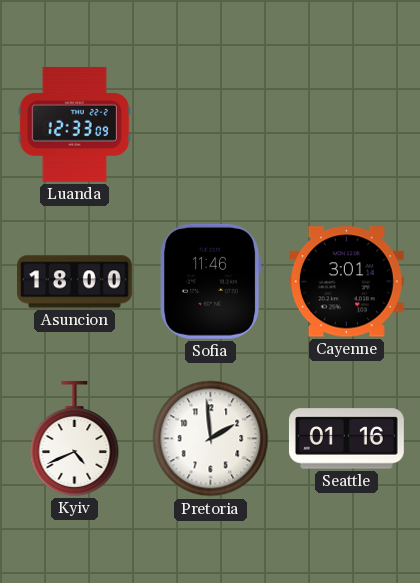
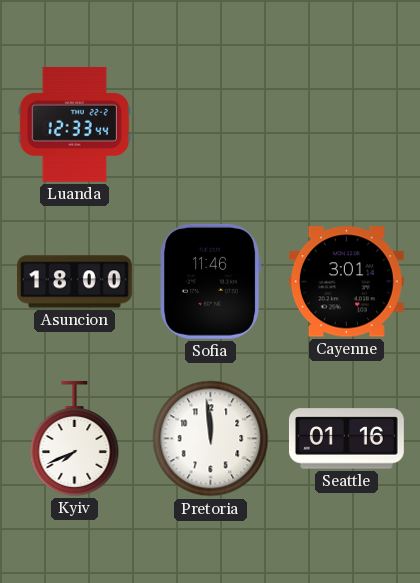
Luanda: 12:33:09 -> 12:33:44
Kyiv: 4:41 -> 7:41
Pretoria: 1:59 -> 11:59
